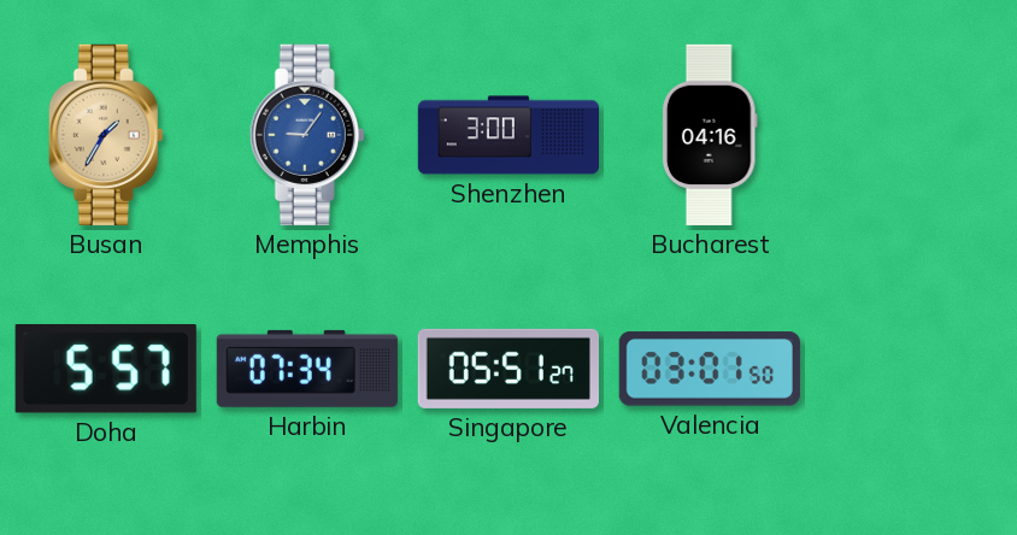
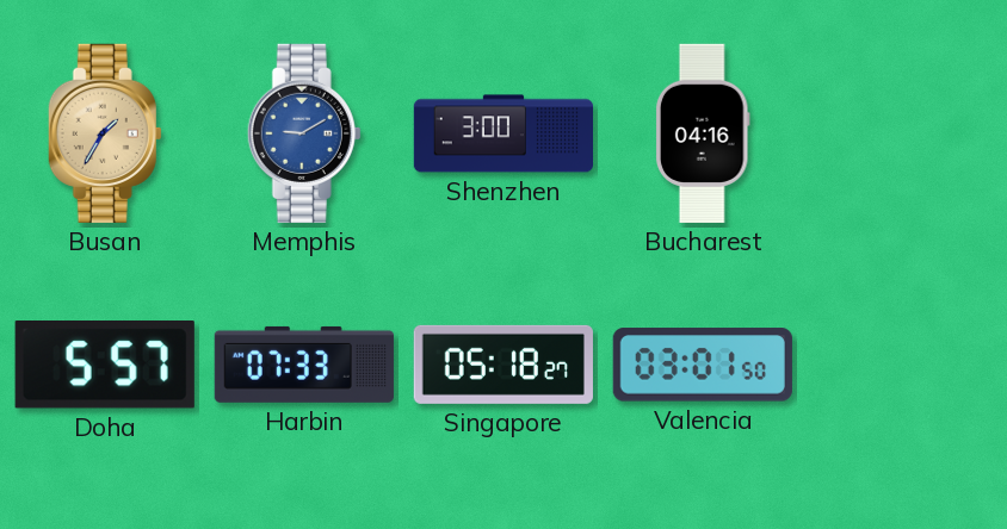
Memphis: 9:06 -> 9:10
Harbin: 07:34 -> 07:33
Singapore: 05:51 -> 05:18
